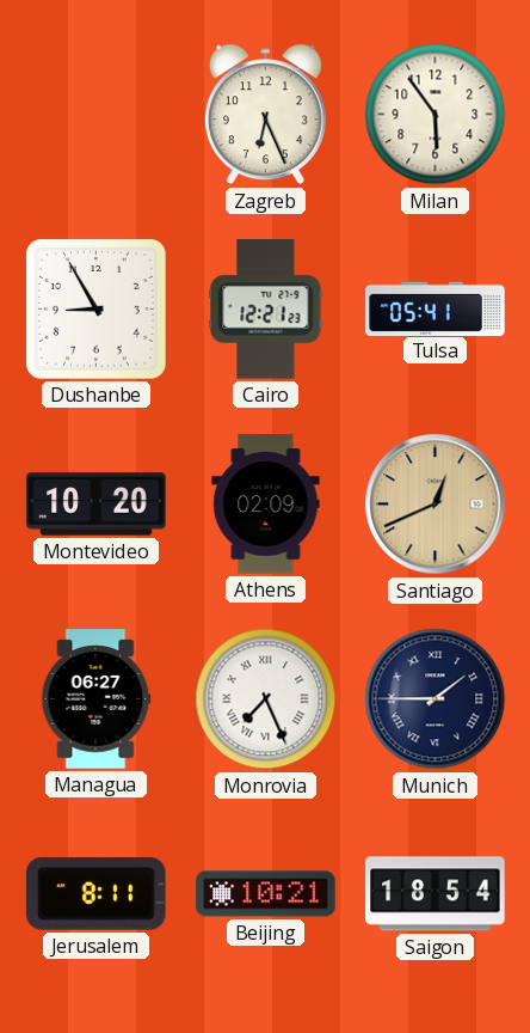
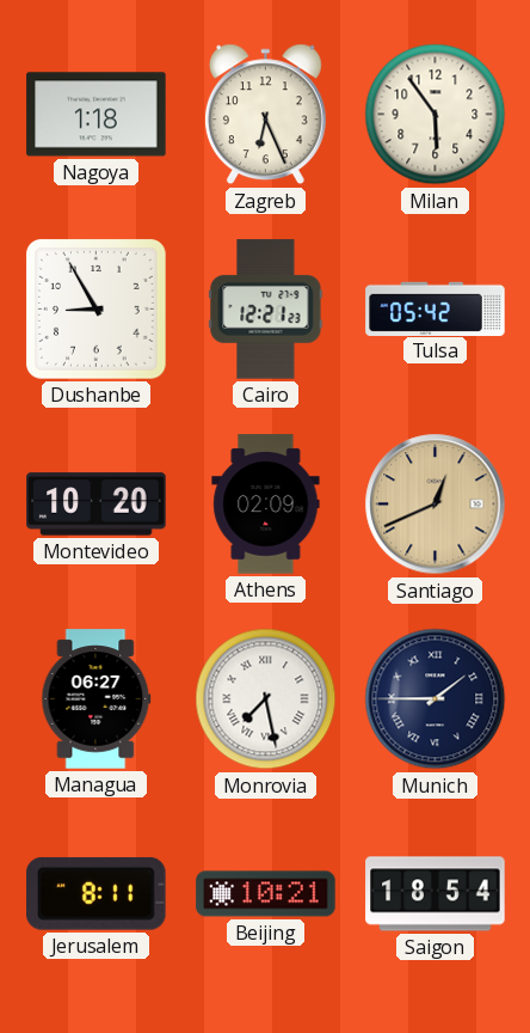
Nagoya: none -> 1:18
Tulsa: 05:41 -> 05:42
Monrovia: 7:26 -> 7:28
